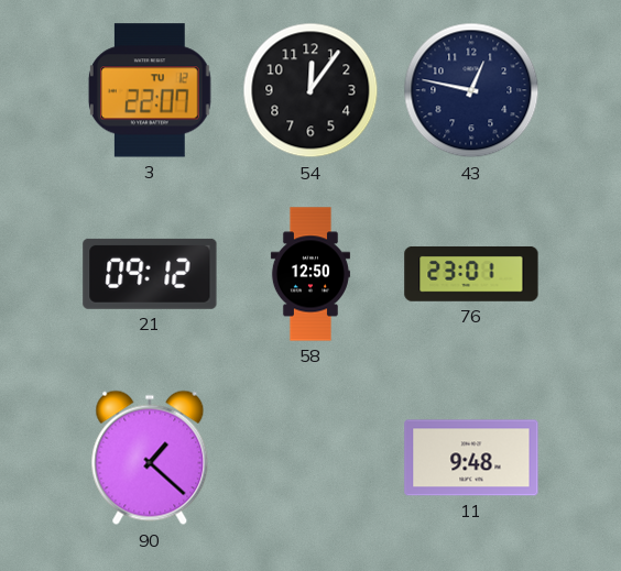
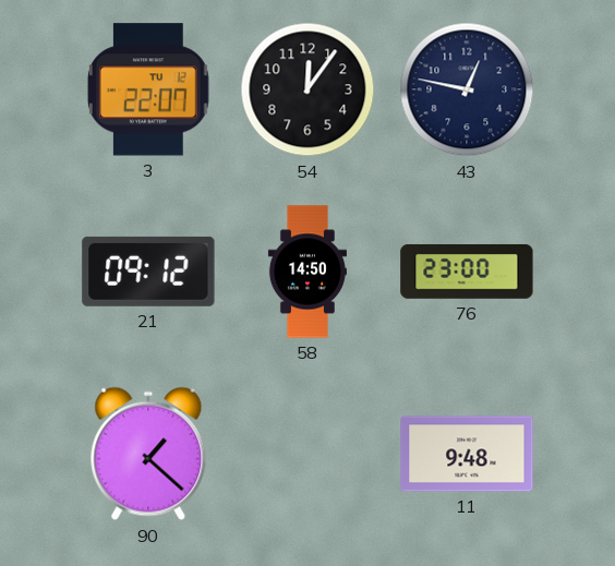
58: 12:50 -> 14:50
76: 23:01 -> 23:00
